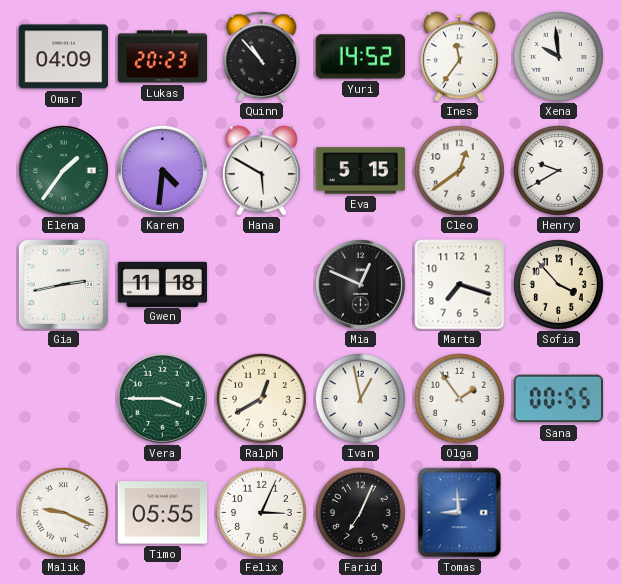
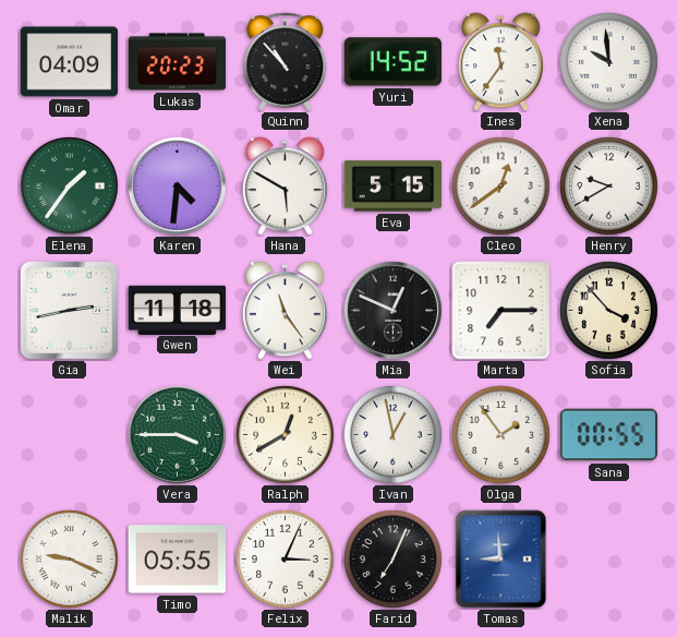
Wei: none -> 11:24
Marta: 7:18 -> 7:15
